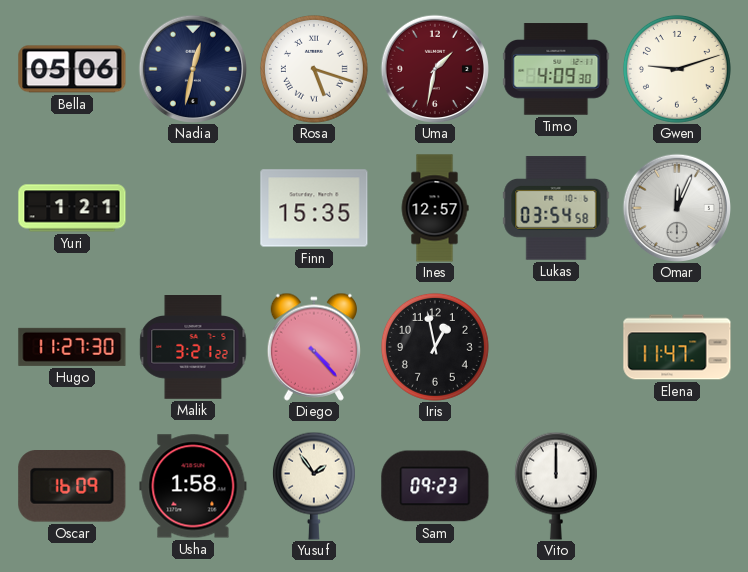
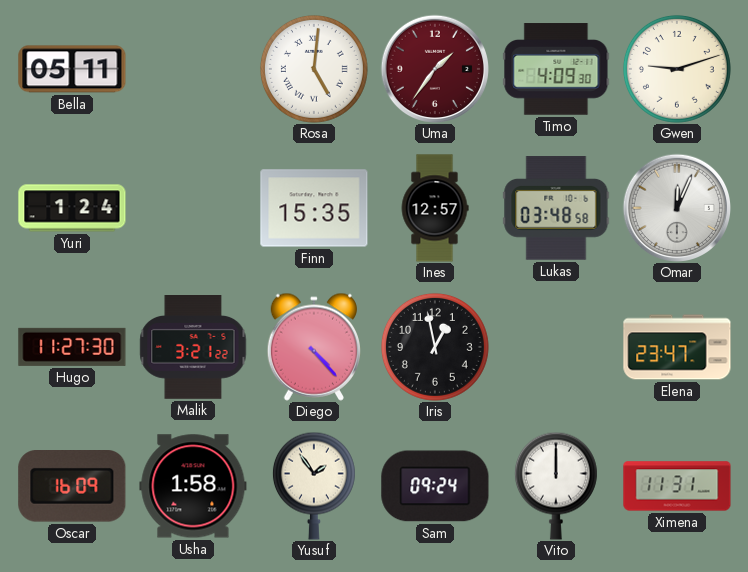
Bella: 05:06 -> 05:11
Nadia: 12:32 -> none
Rosa: 5:18 -> 5:01
Uma: 1:32 -> 1:36
Yuri: 1:21 -> 1:24
Lukas: 03:54 -> 03:48
Elena: 11:47 -> 23:47
Sam: 09:23 -> 09:24
Ximena: none -> 11:31
